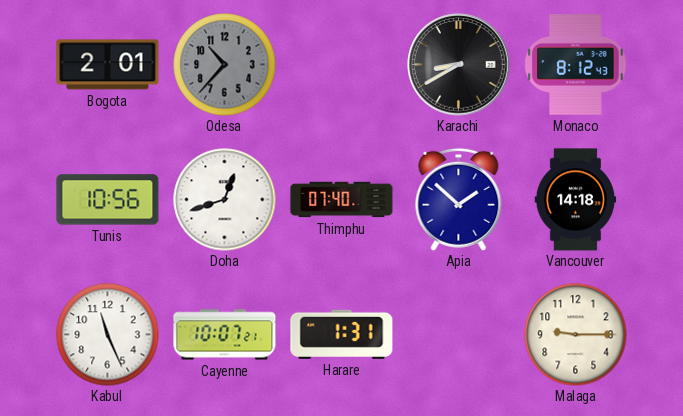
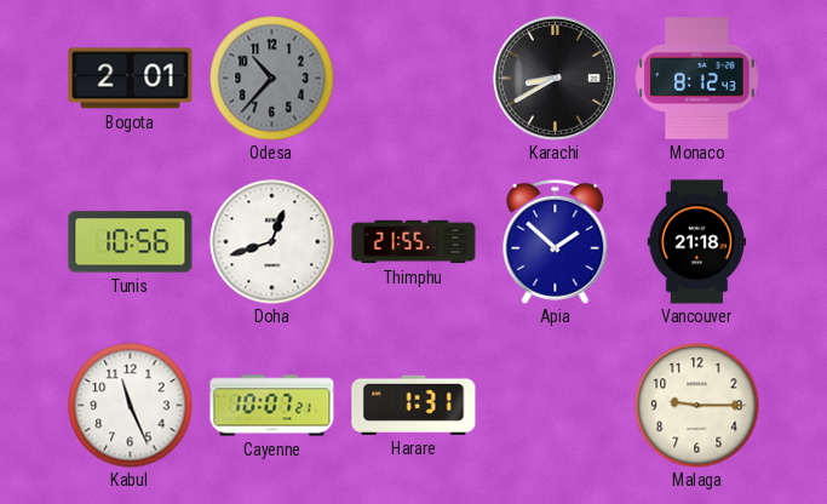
Thimphu: 07:40 -> 21:55
Vancouver: 14:18 -> 21:18
